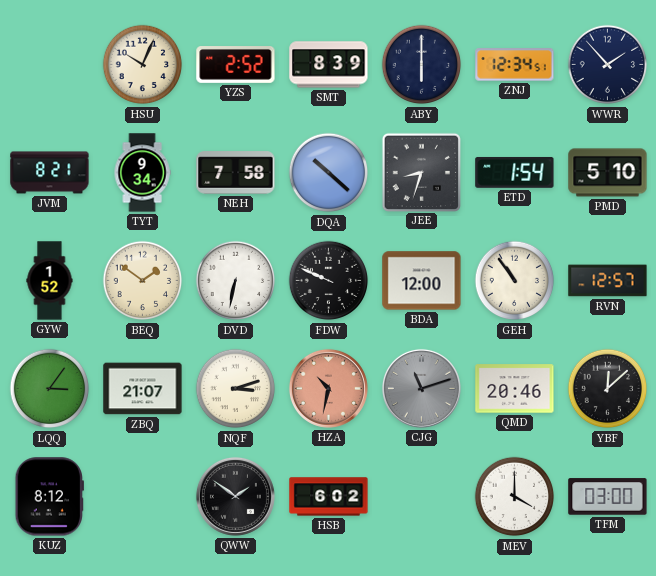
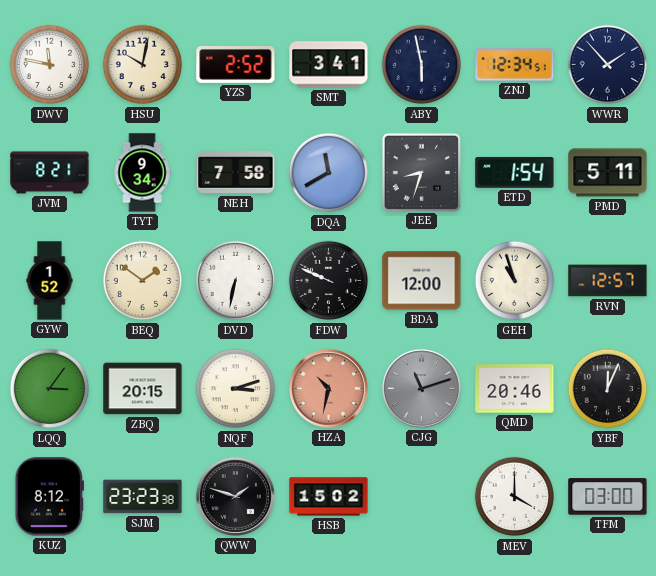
DWV: none -> 11:47
HSU: 10:04 -> 10:02
SMT: 8:39 -> 3:41
ABY: 6:00 -> 5:58
DQA: 10:22 -> 11:40
PMD: 5:10 -> 5:11
GEH: 10:54 -> 10:57
ZBQ: 21:07 -> 20:15
YBF: 12:08 -> 12:04
SJM: none -> 23:23
QWW: 1:51 -> 1:48
HSB: 6:02 -> 15:02
